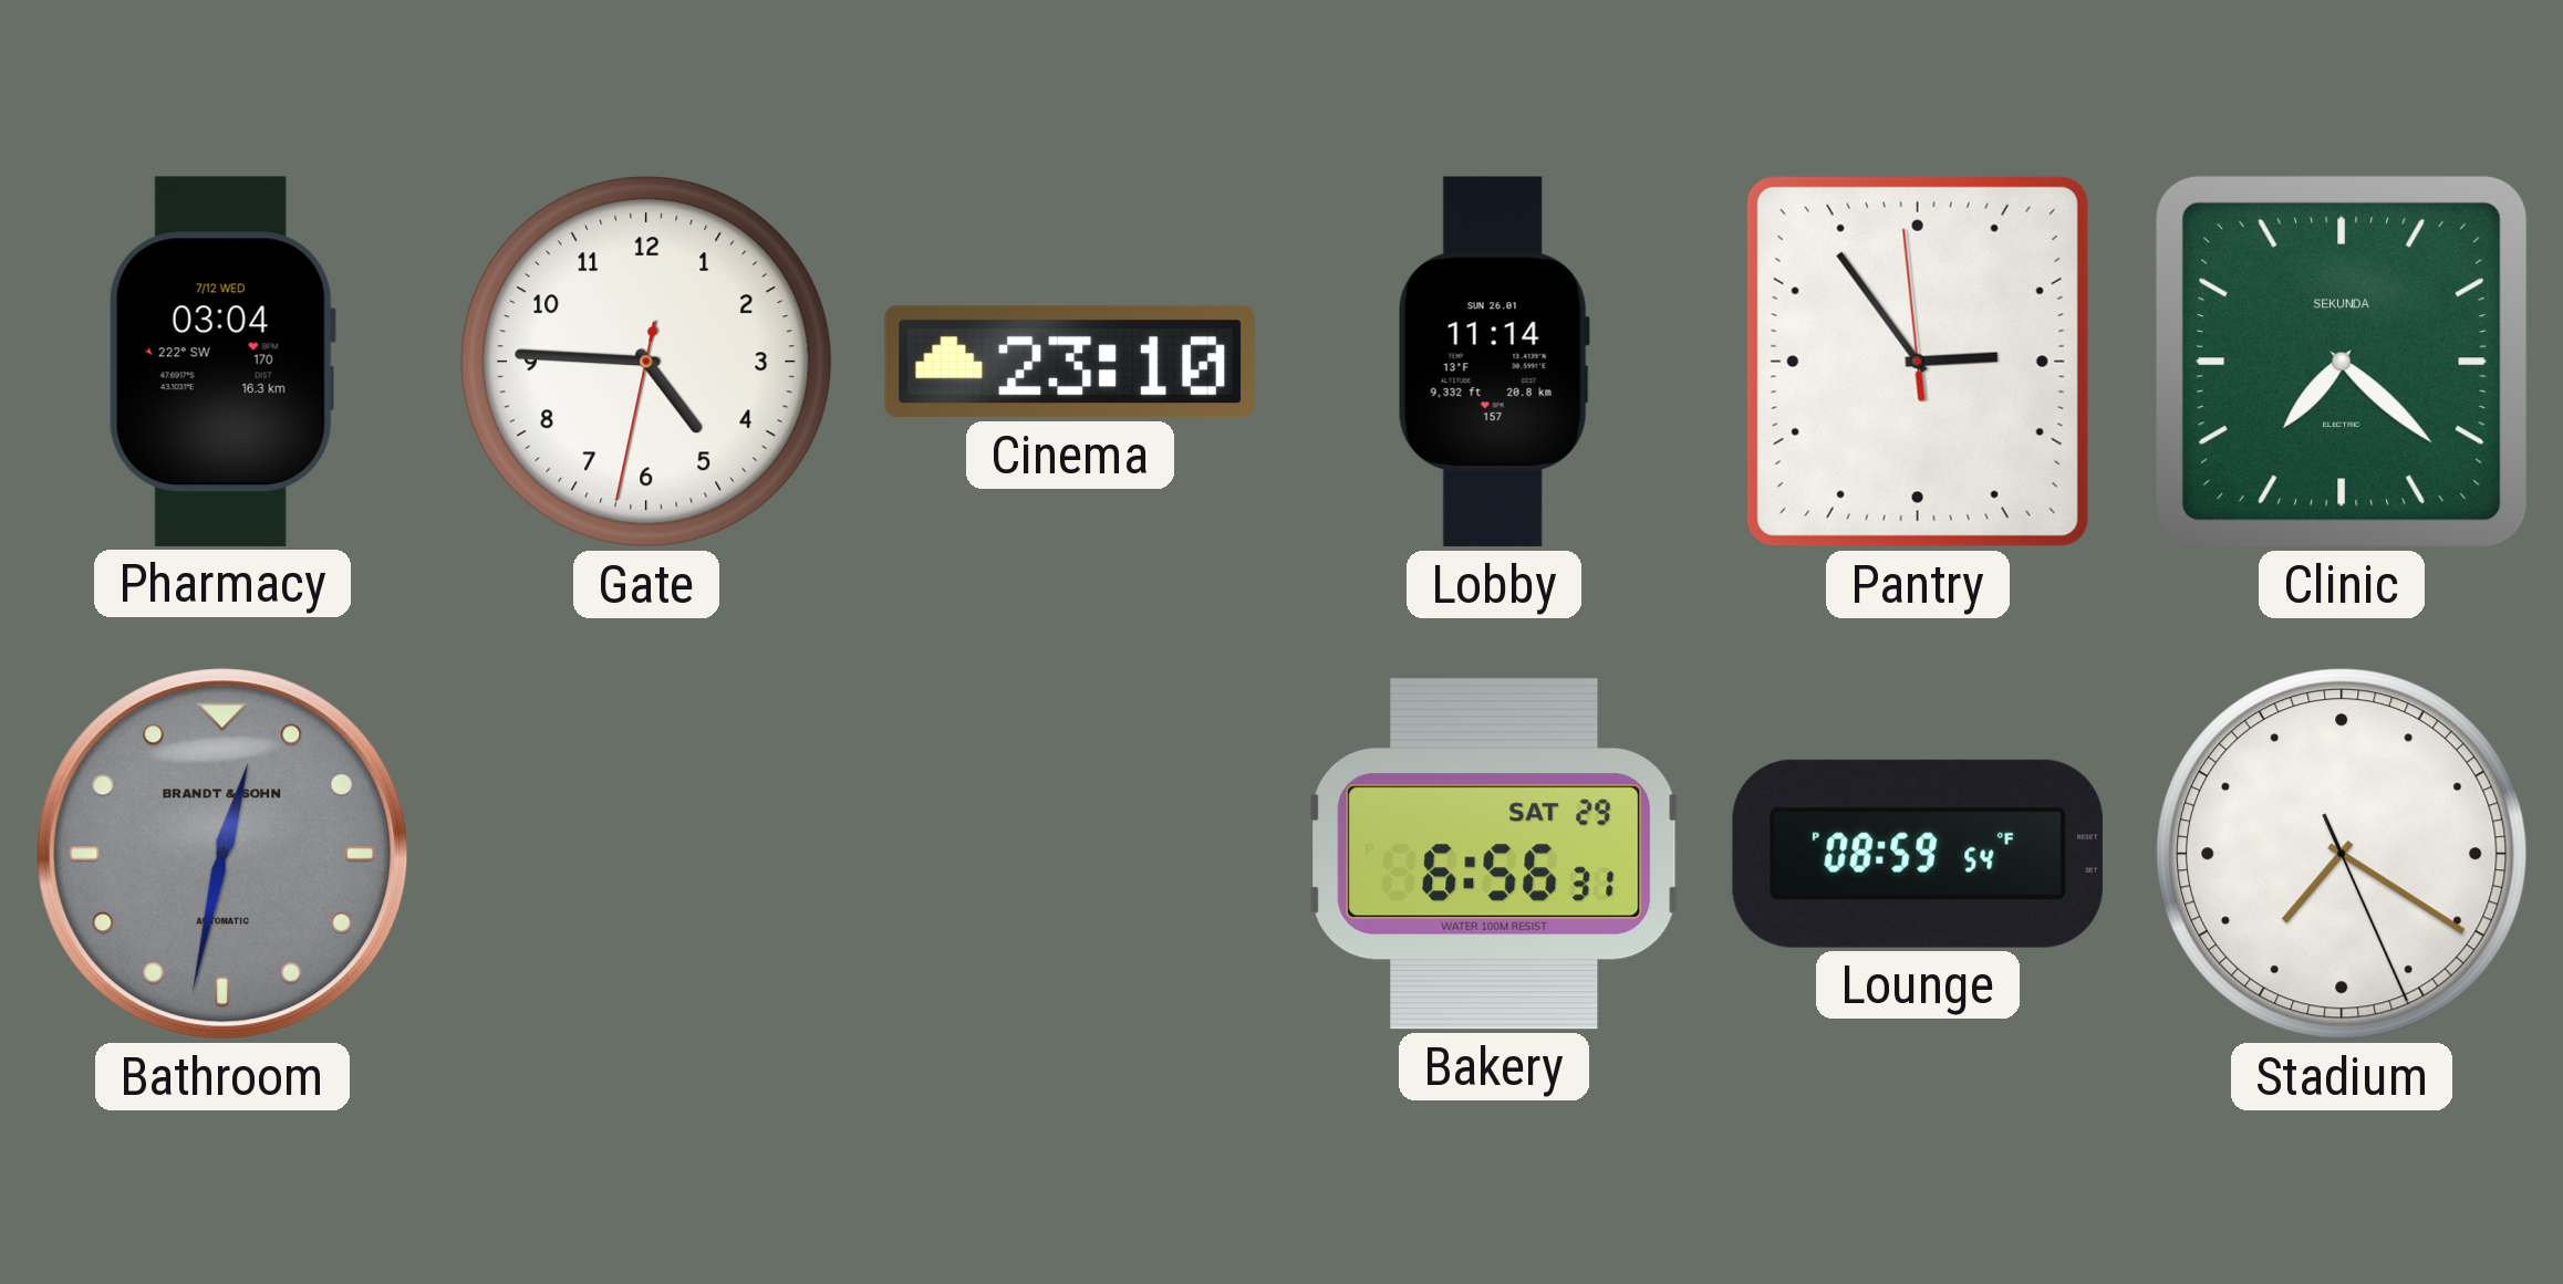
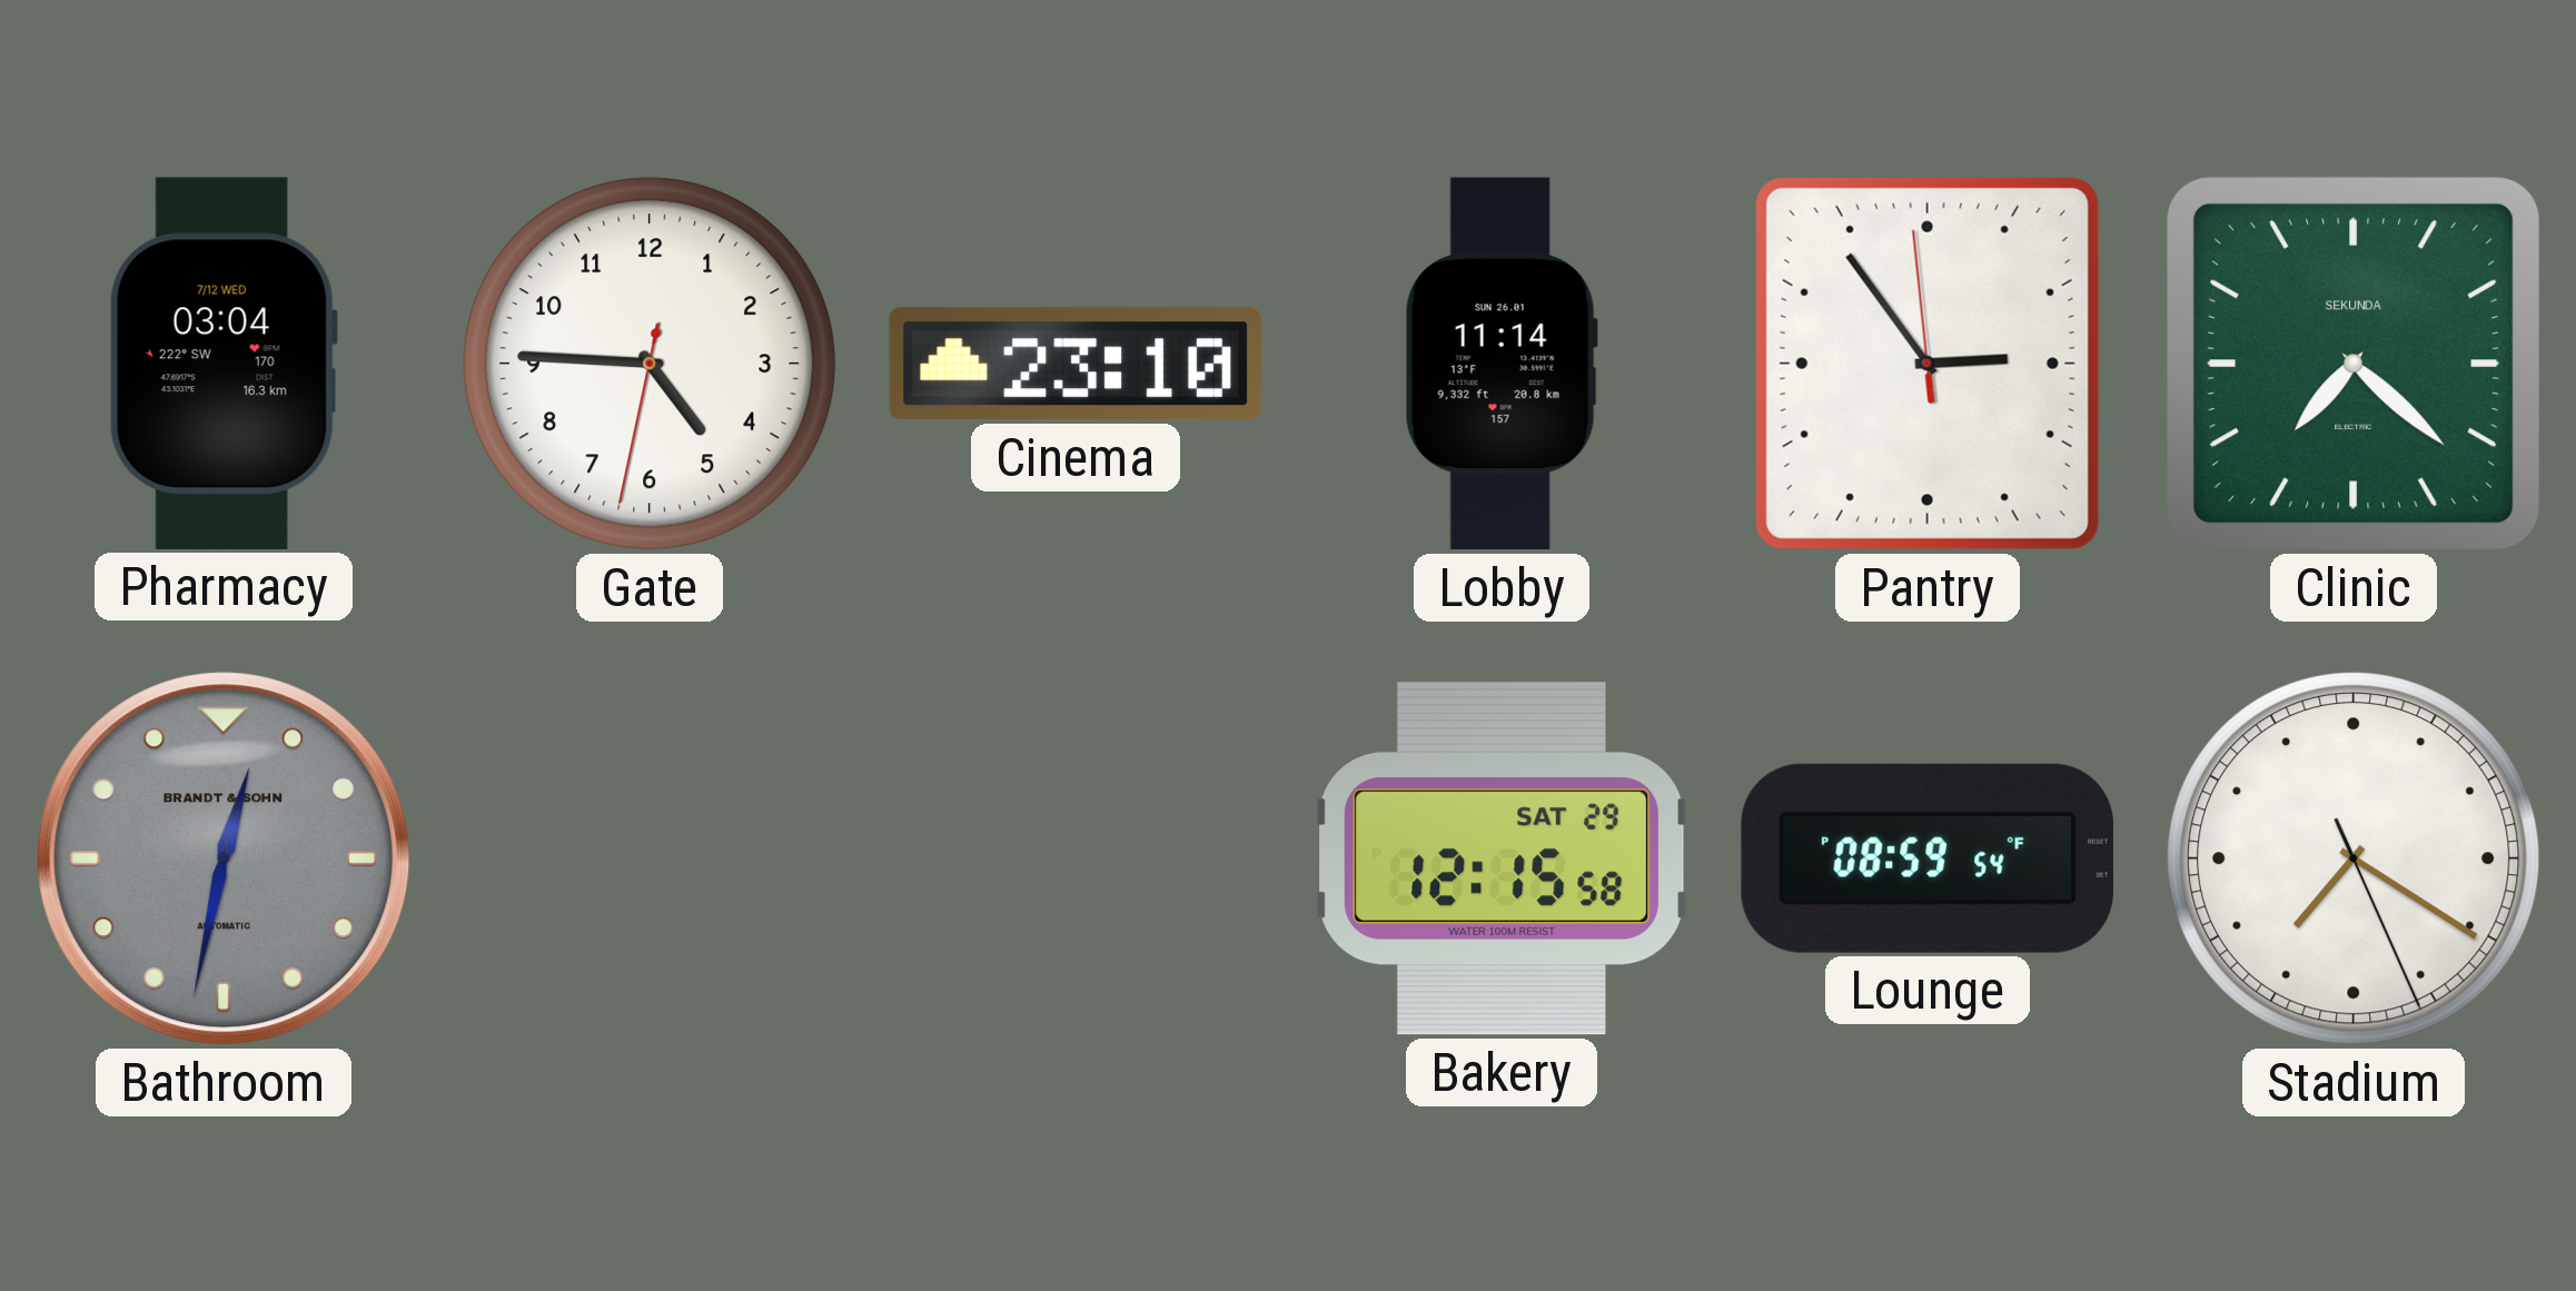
Bakery: 6:56 -> 12:15
